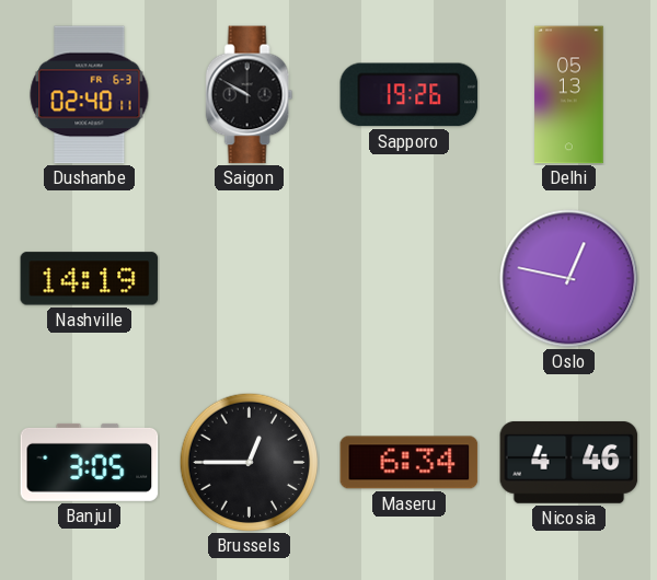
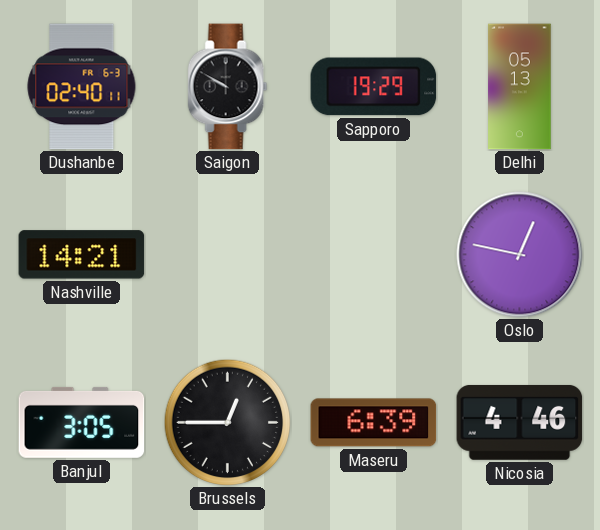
Sapporo: 19:26 -> 19:29
Nashville: 14:19 -> 14:21
Maseru: 6:34 -> 6:39
